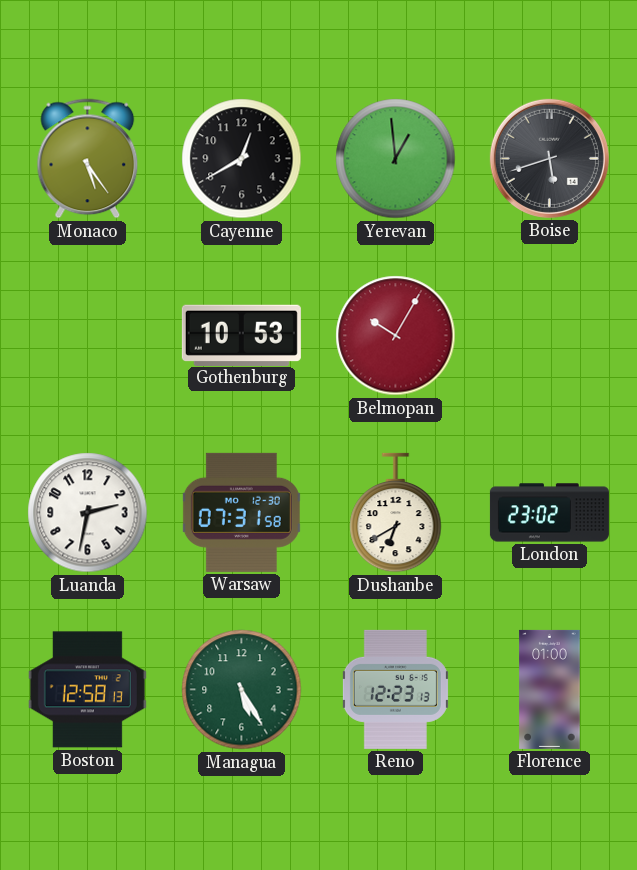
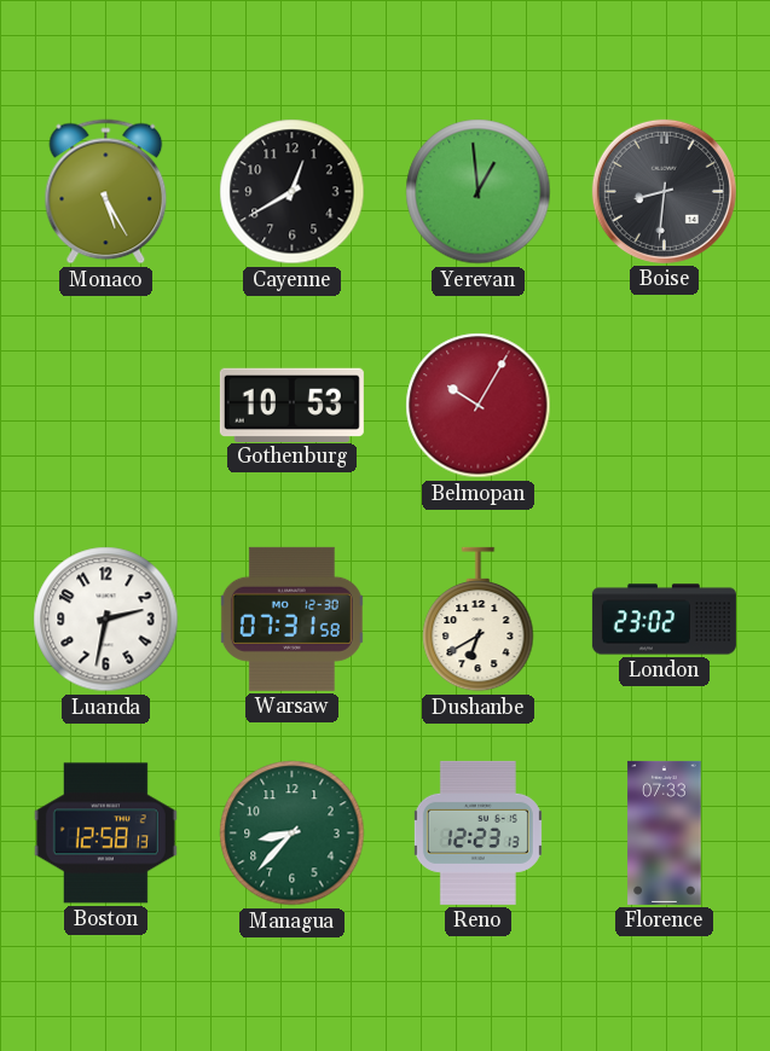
Monaco: 5:24 -> 5:25
Boise: 5:42 -> 8:31
Managua: 5:25 -> 8:37
Florence: 01:00 -> 07:33
